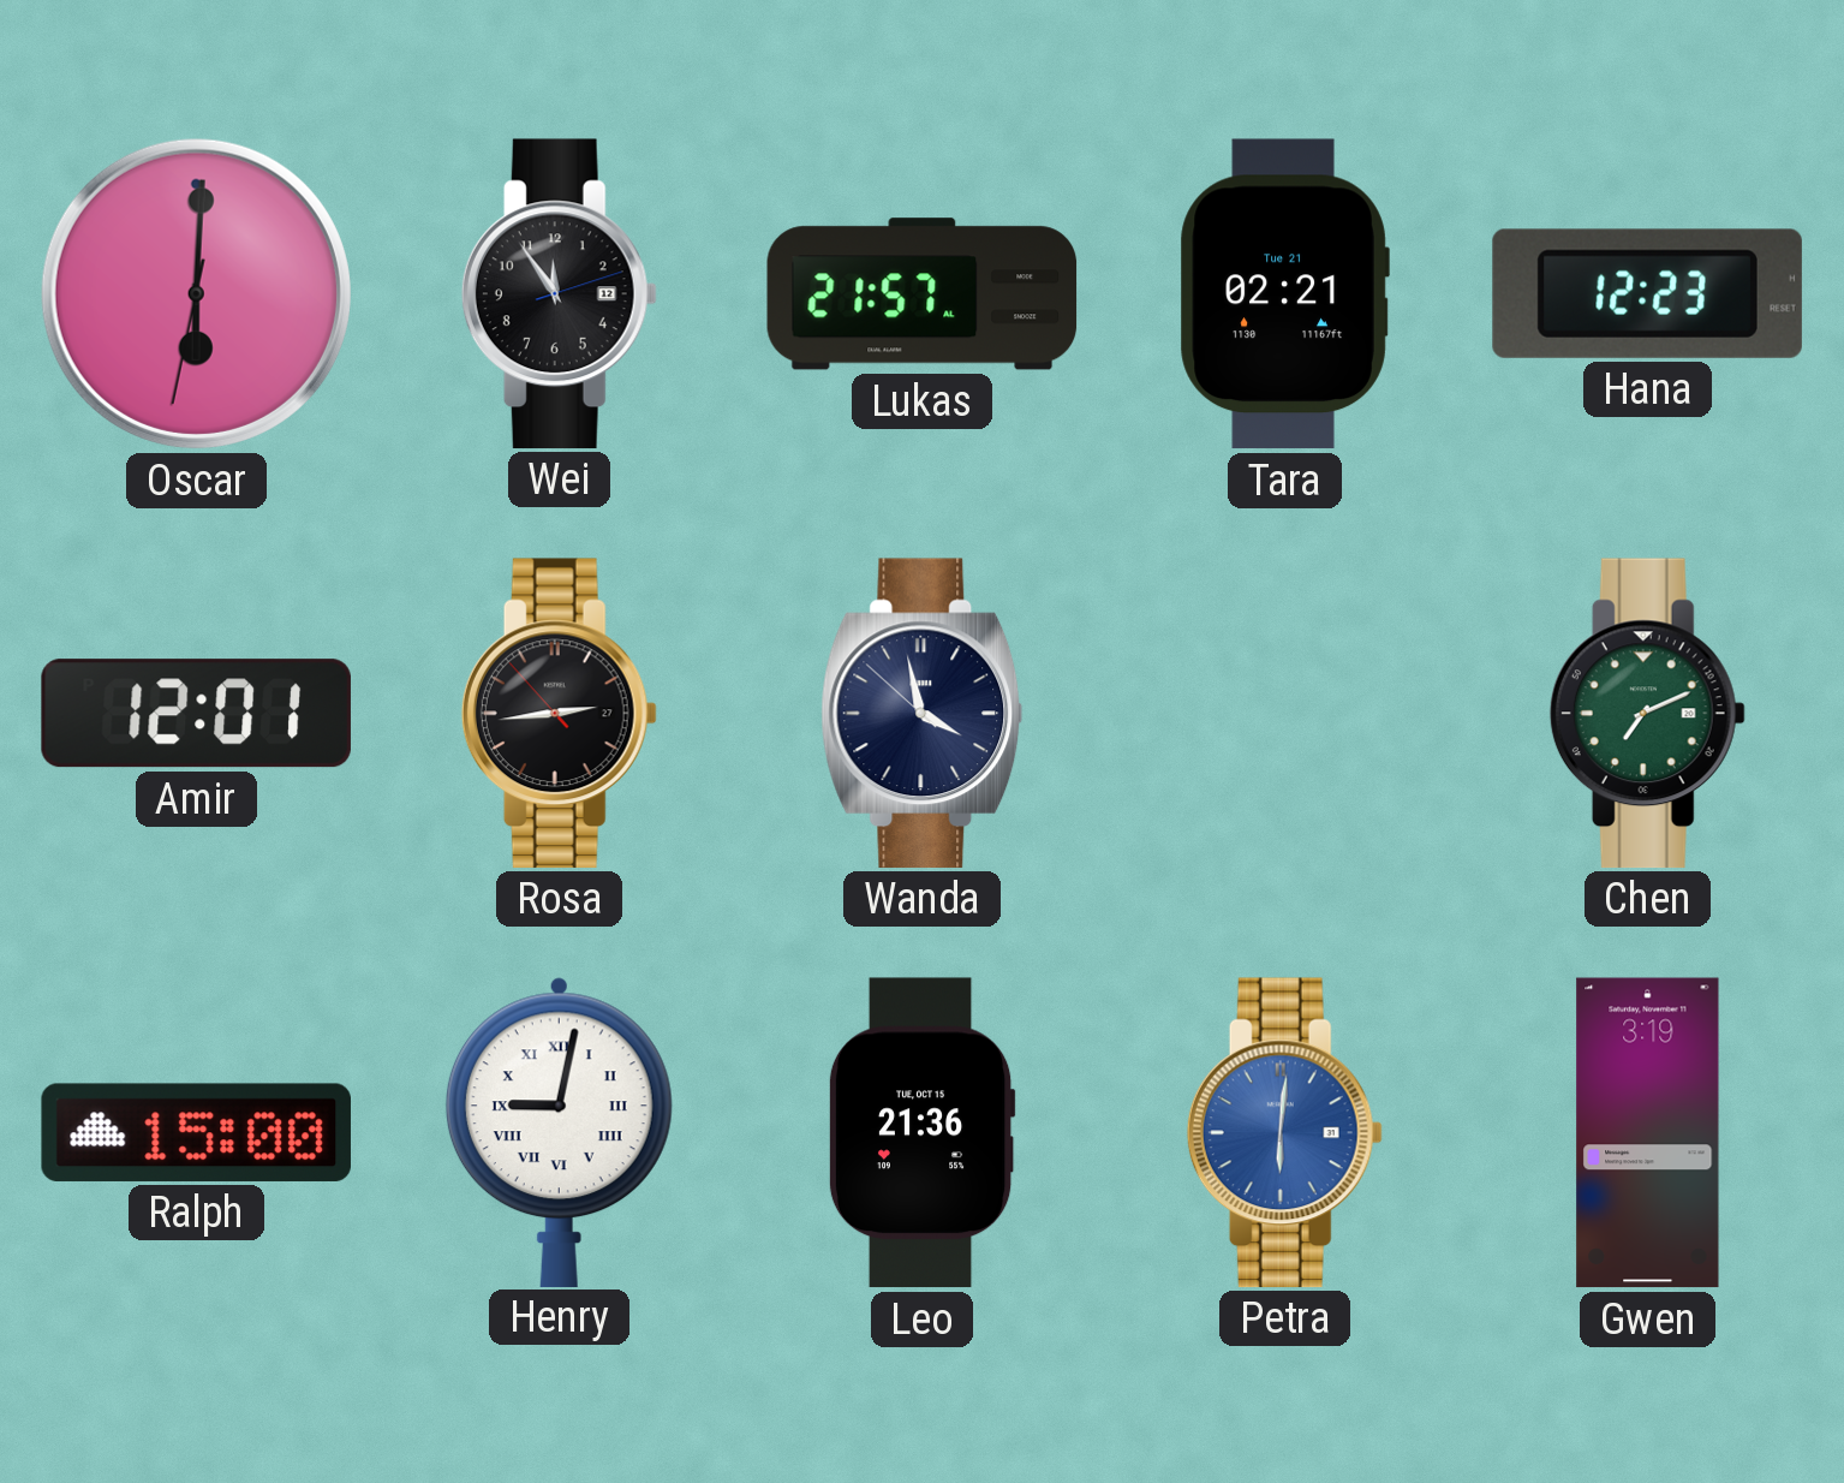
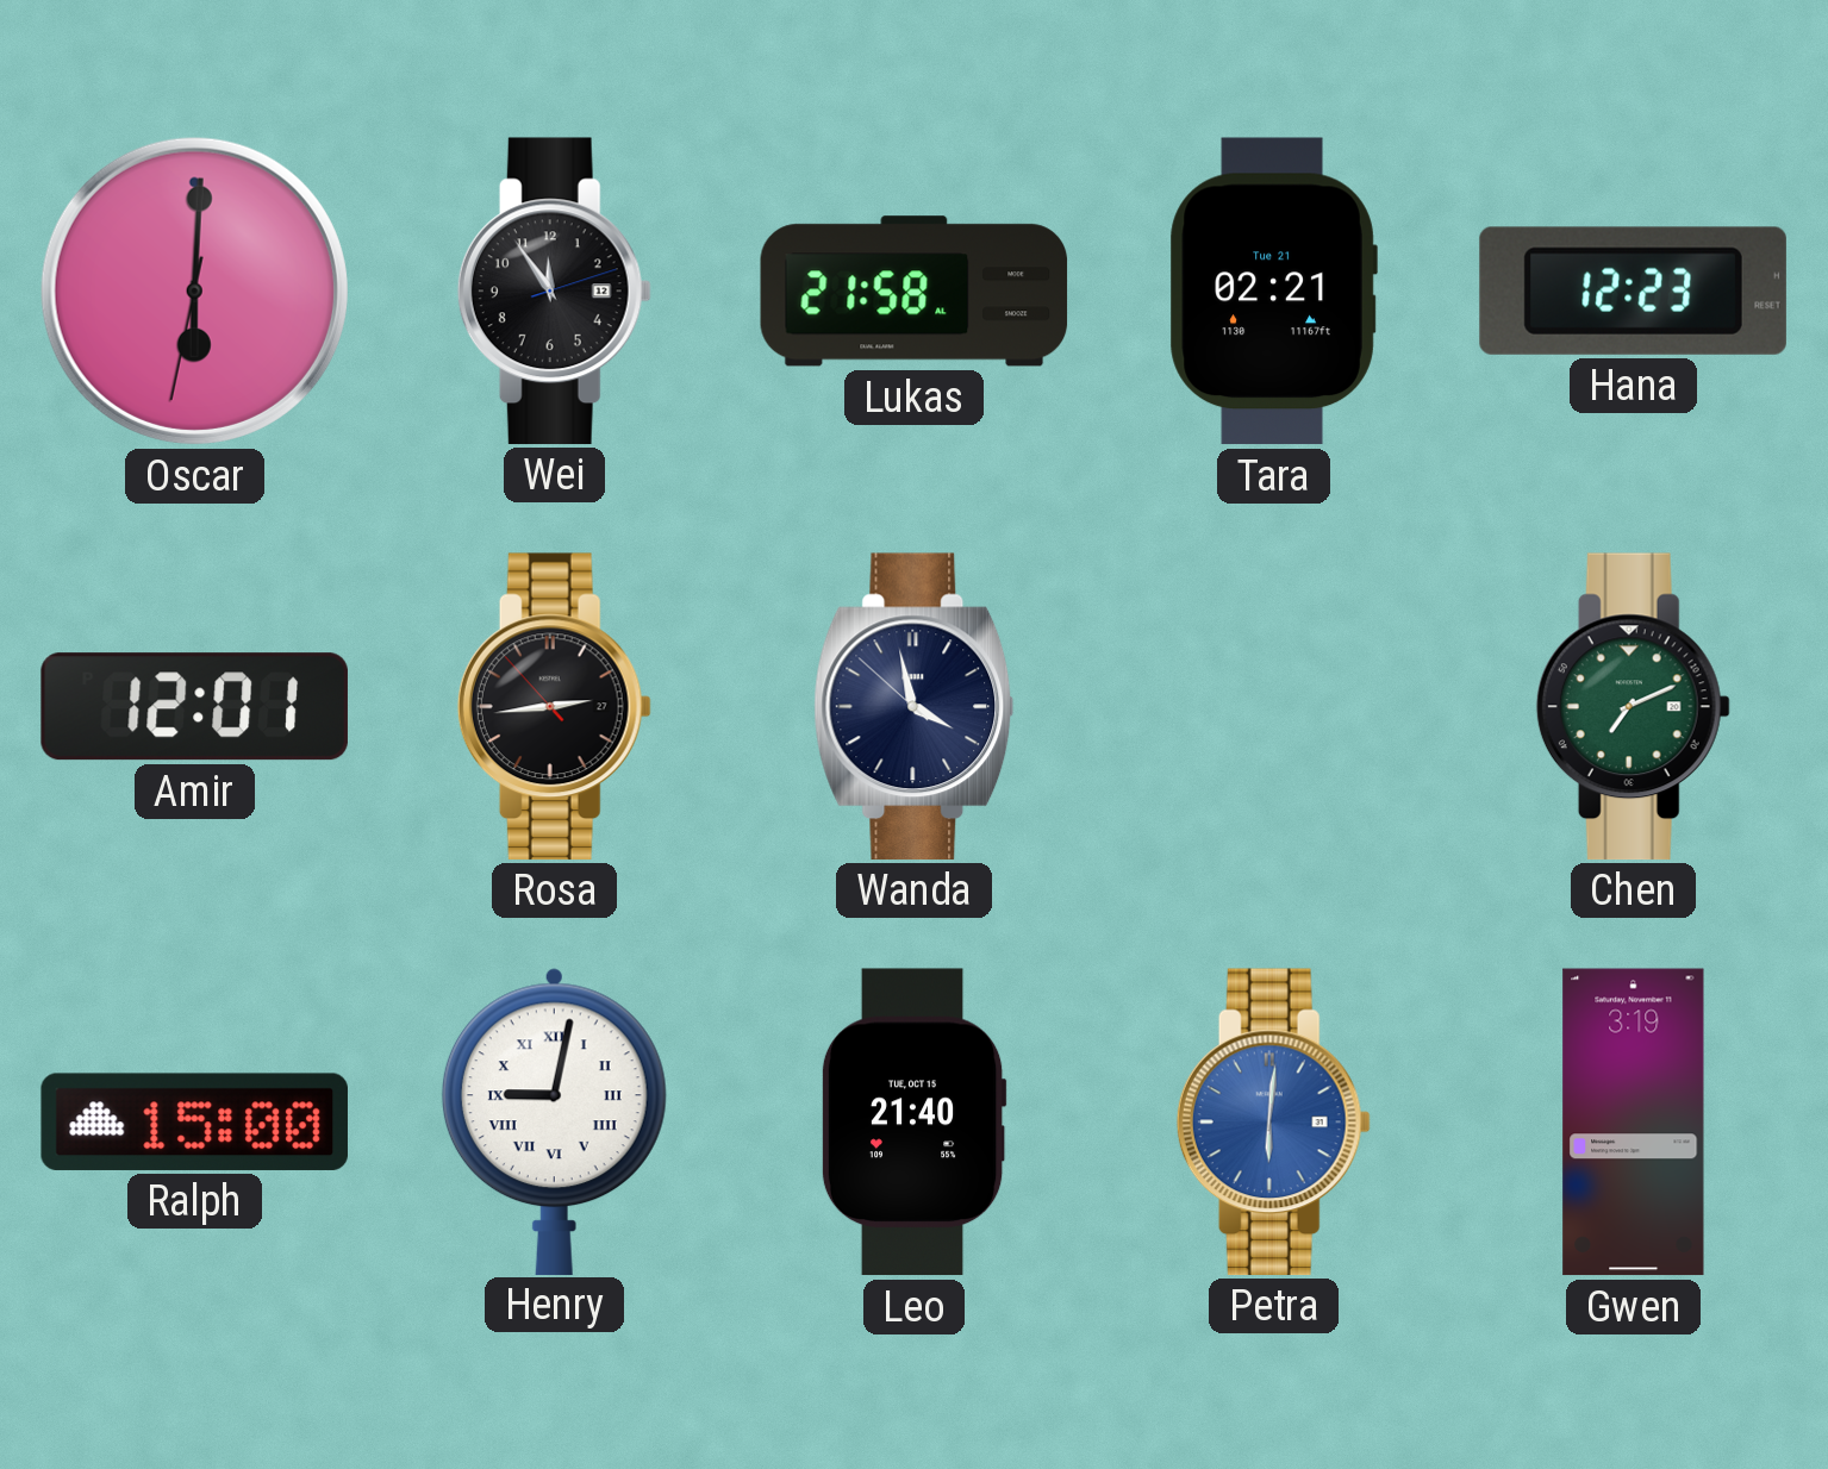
Lukas: 21:57 -> 21:58
Leo: 21:36 -> 21:40
